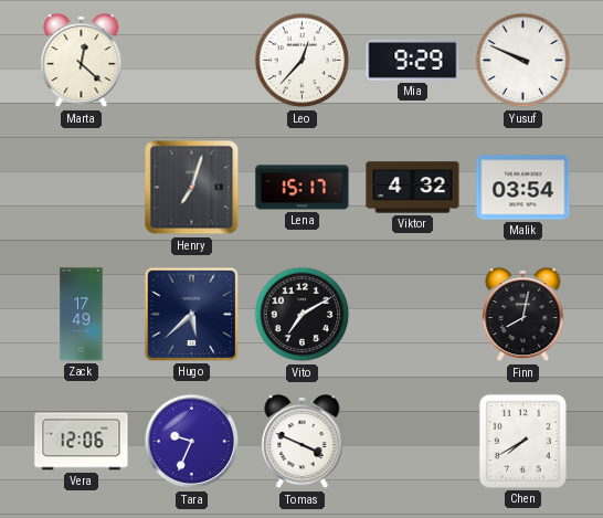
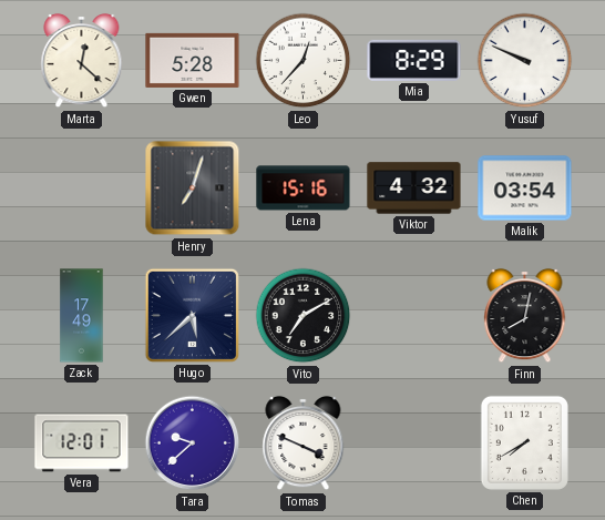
Gwen: none -> 5:28
Mia: 9:29 -> 8:29
Lena: 15:17 -> 15:16
Vera: 12:06 -> 12:01
Tara: 9:34 -> 9:38
